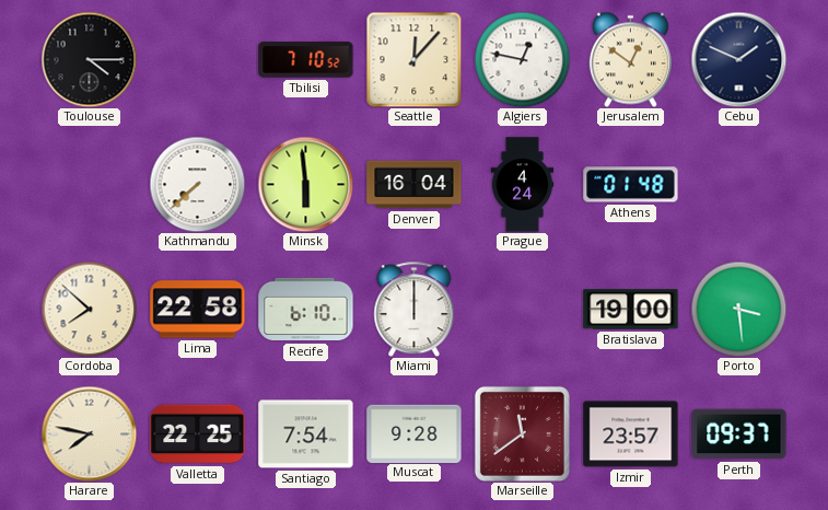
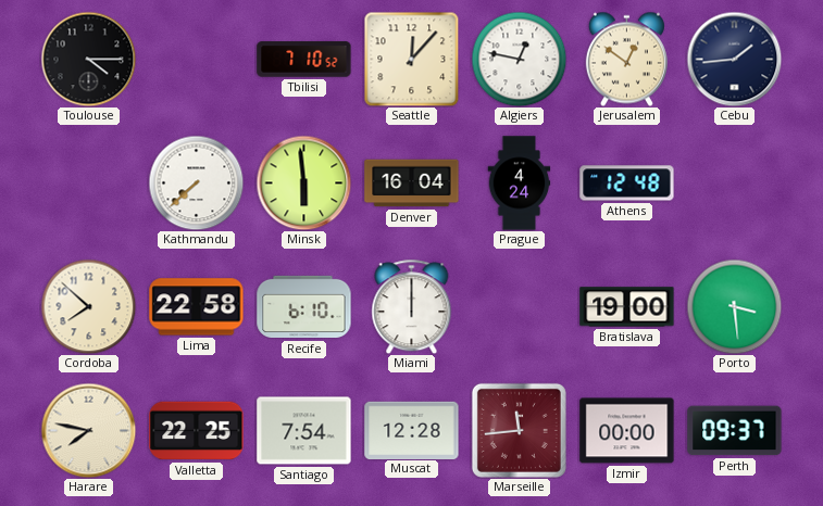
Cebu: 1:49 -> 1:44
Athens: 01:48 -> 12:48
Muscat: 9:28 -> 12:28
Marseille: 11:39 -> 11:44
Izmir: 23:57 -> 00:00
